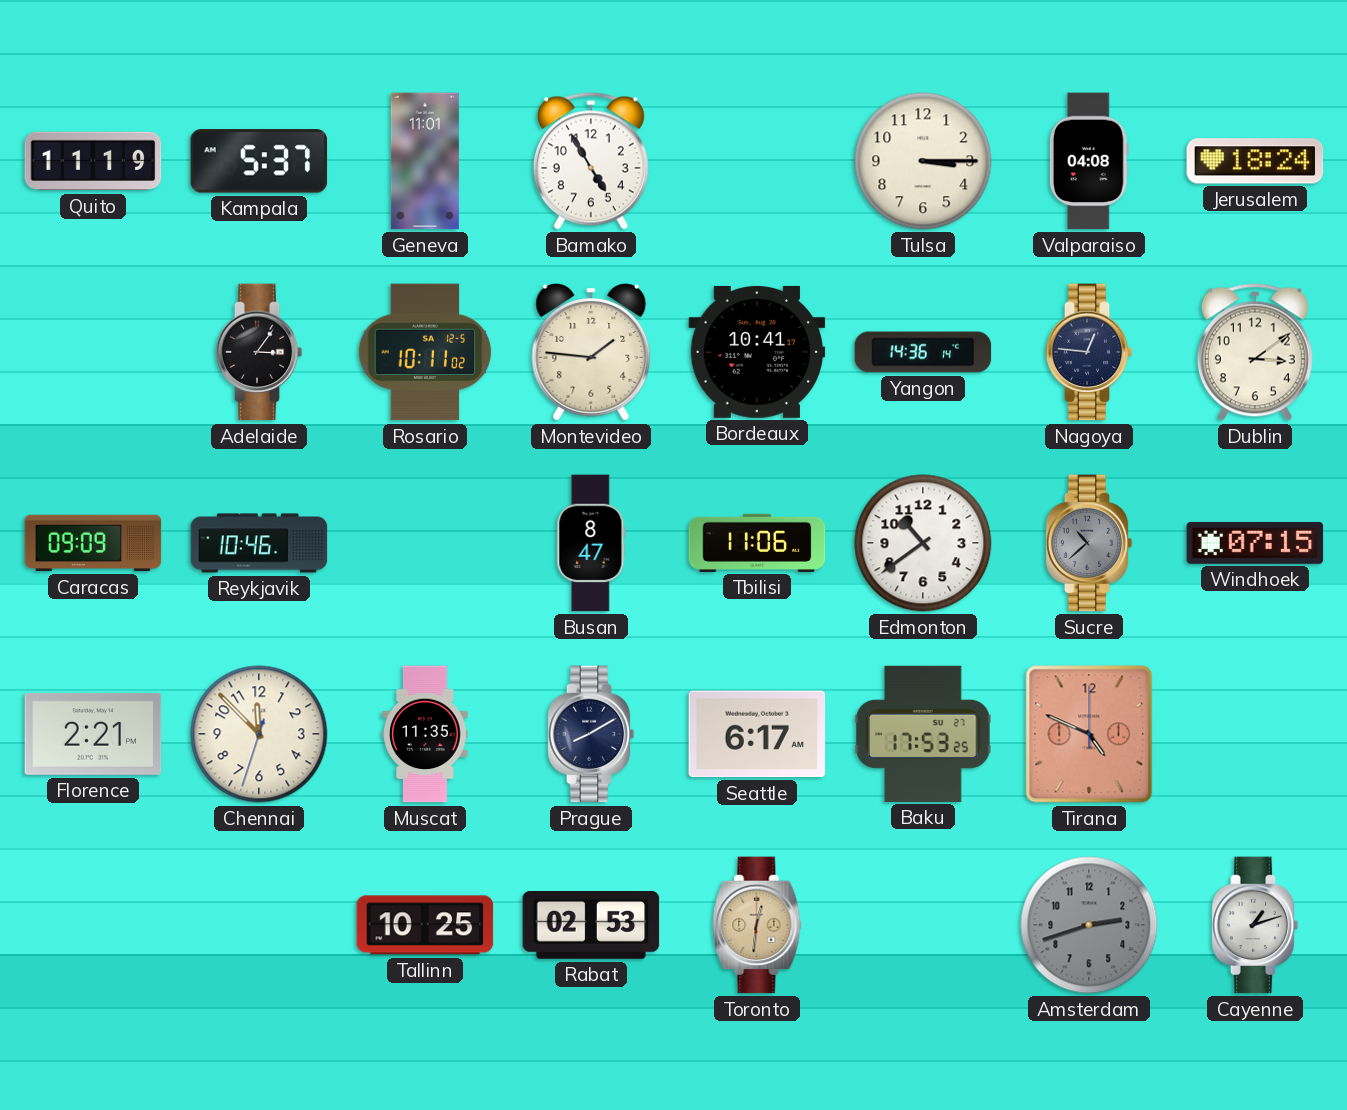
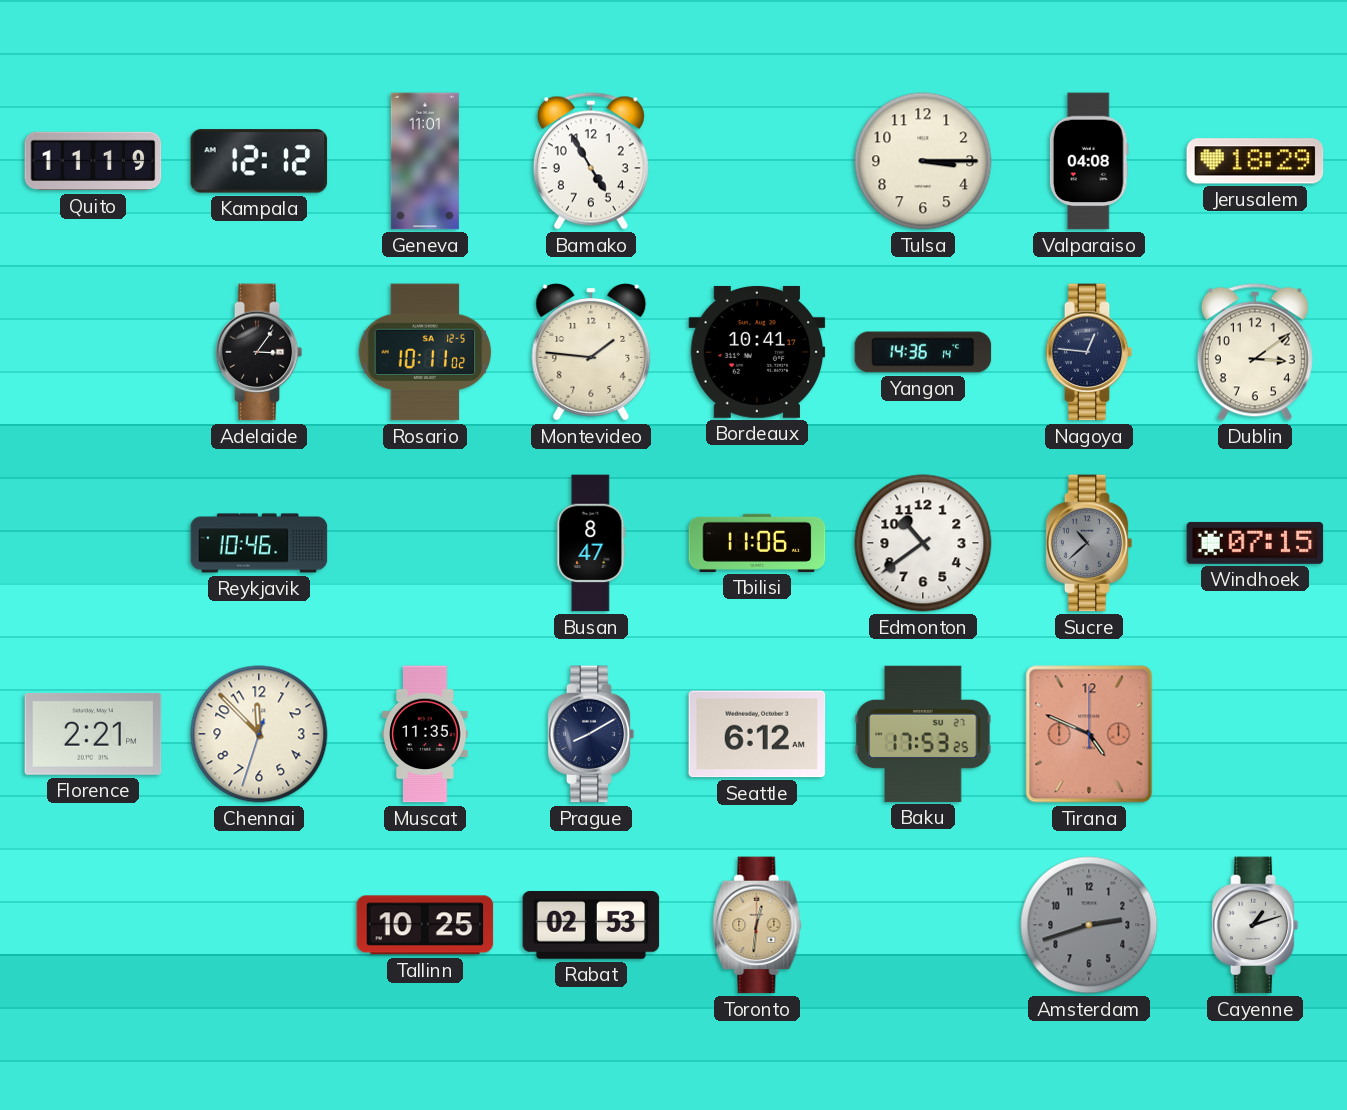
Kampala: 5:37 -> 12:12
Jerusalem: 18:24 -> 18:29
Caracas: 09:09 -> none
Seattle: 6:17 -> 6:12
